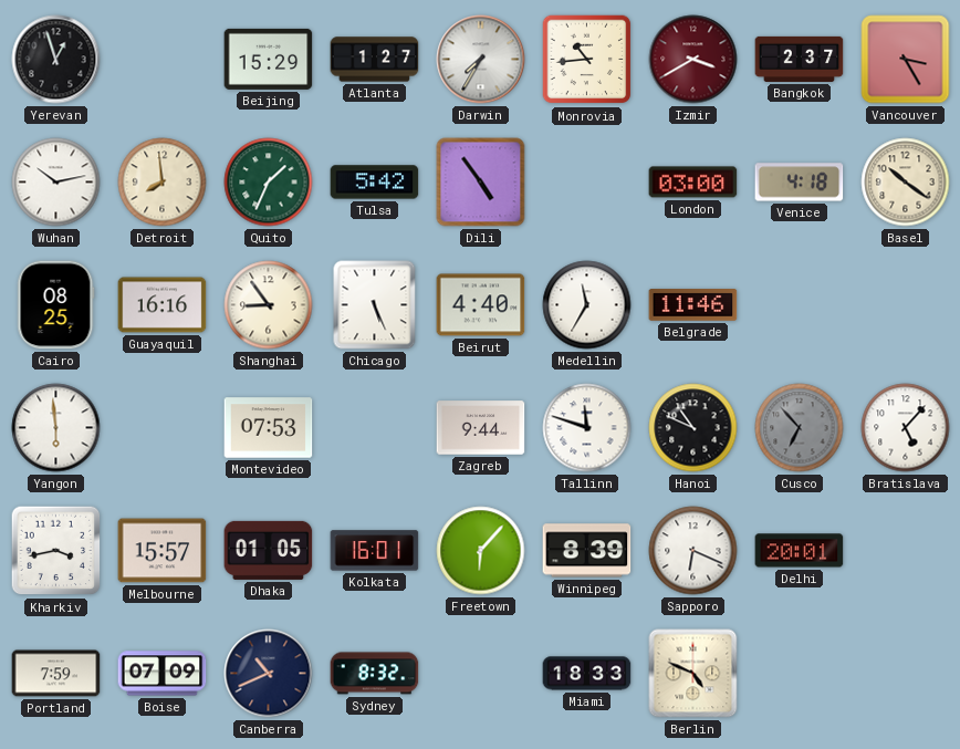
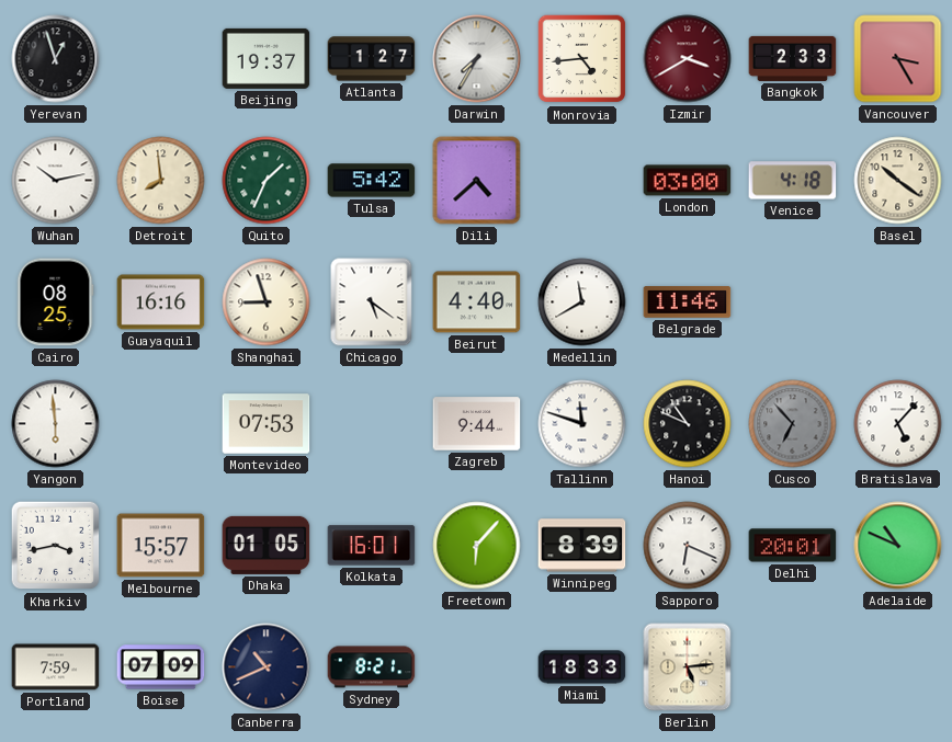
Beijing: 15:29 -> 19:37
Monrovia: 10:44 -> 4:44
Bangkok: 2:37 -> 2:33
Dili: 4:54 -> 4:38
Shanghai: 8:54 -> 8:57
Chicago: 5:26 -> 5:21
Medellin: 11:35 -> 11:40
Adelaide: none -> 10:49
Sydney: 8:32 -> 8:21
Berlin: 4:49 -> 5:14
